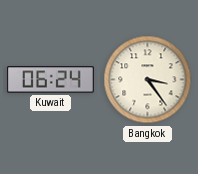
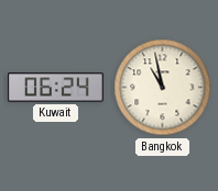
Bangkok: 3:24 -> 10:58
